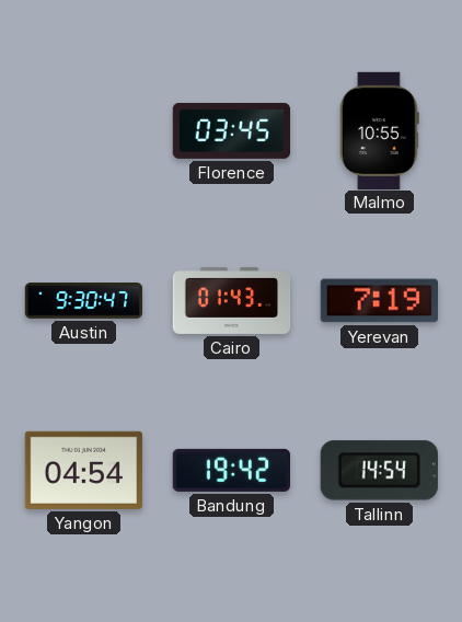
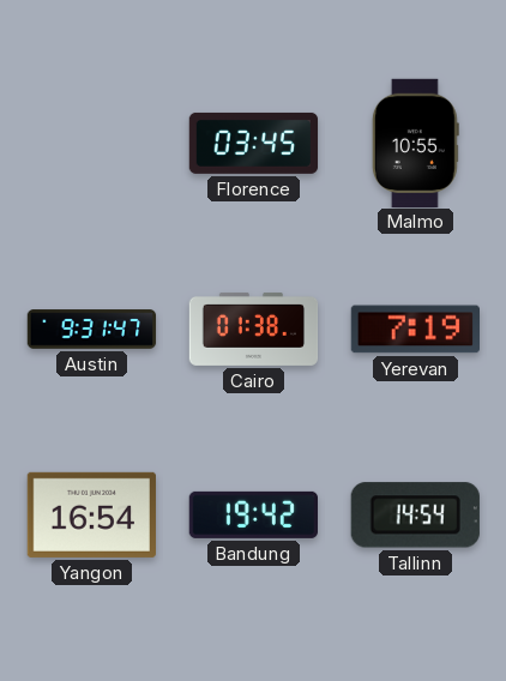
Austin: 9:30 -> 9:31
Cairo: 01:43 -> 01:38
Yangon: 04:54 -> 16:54
